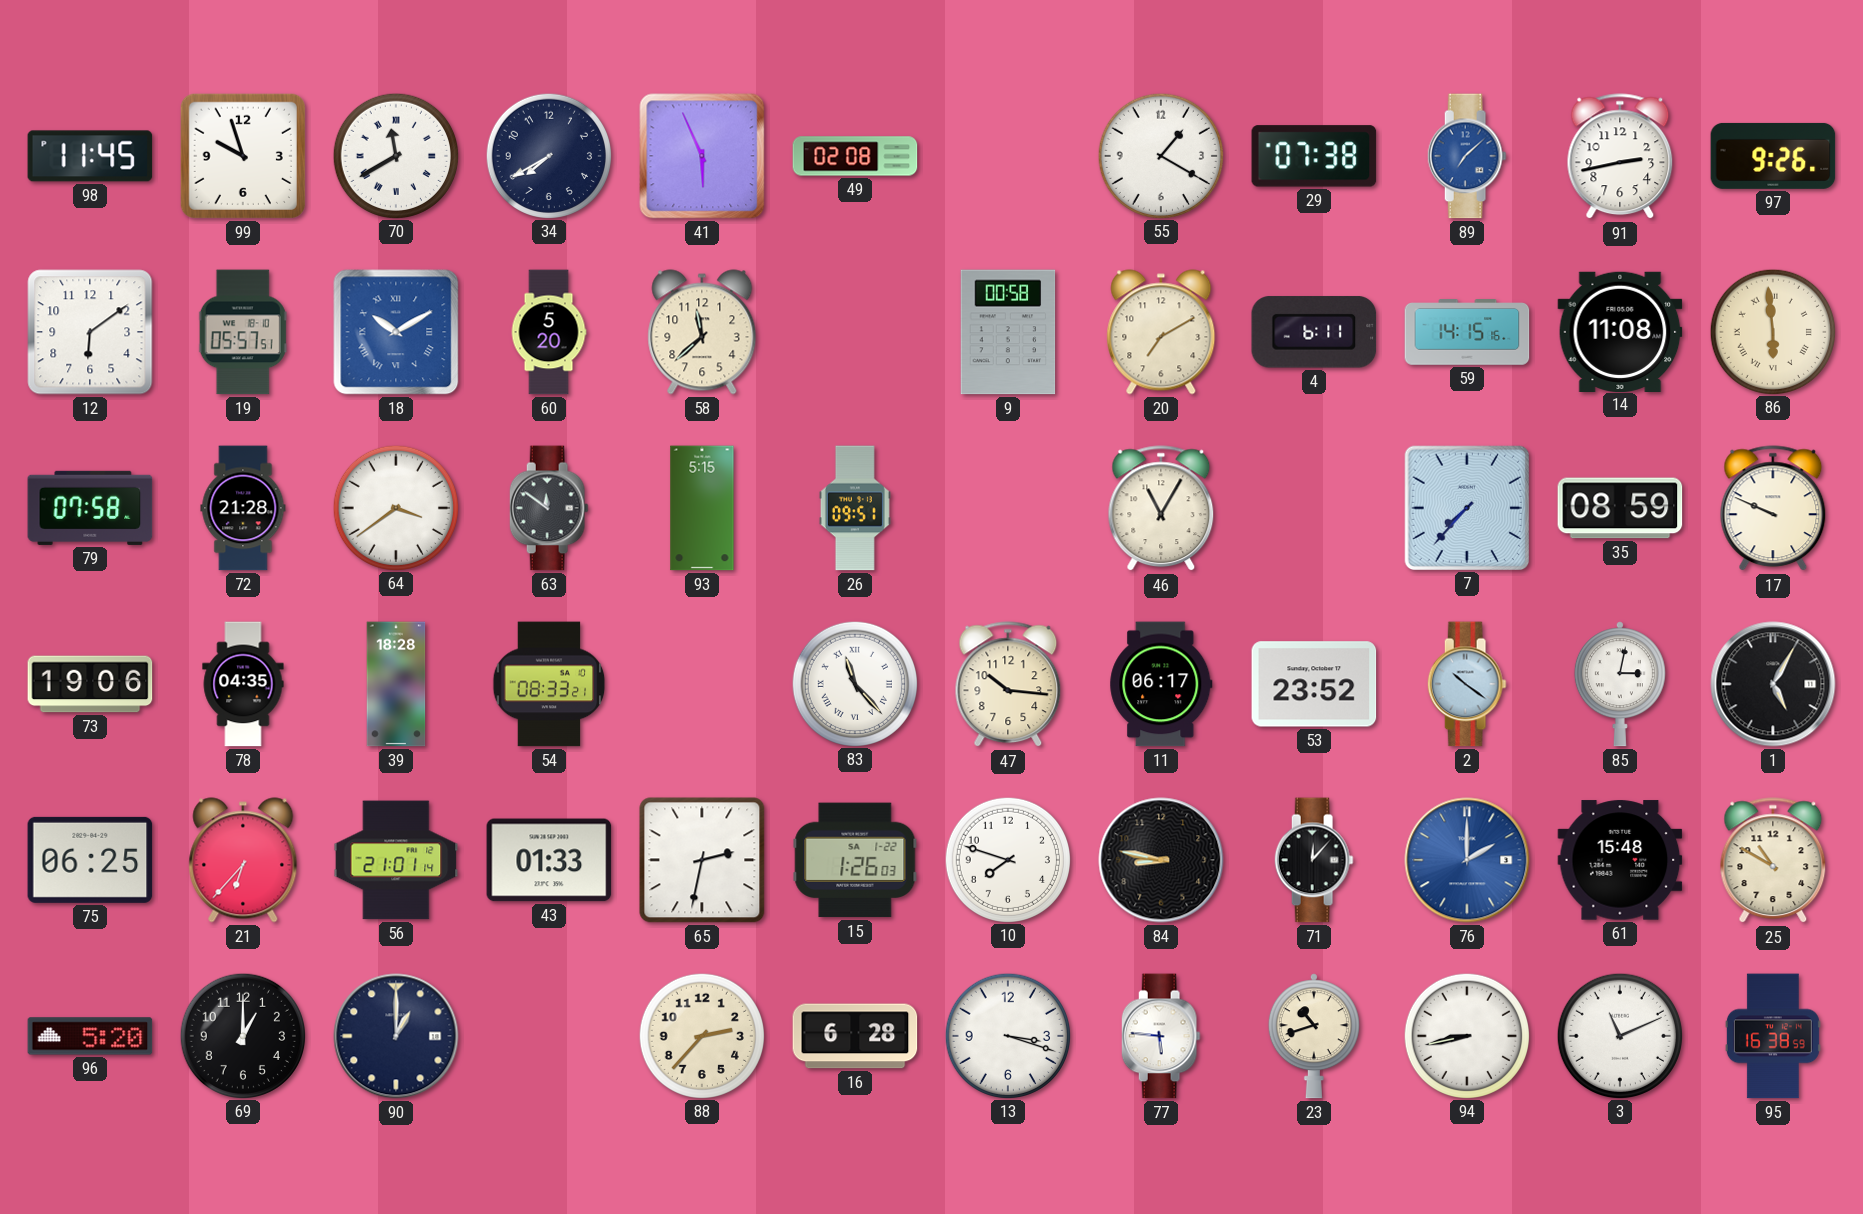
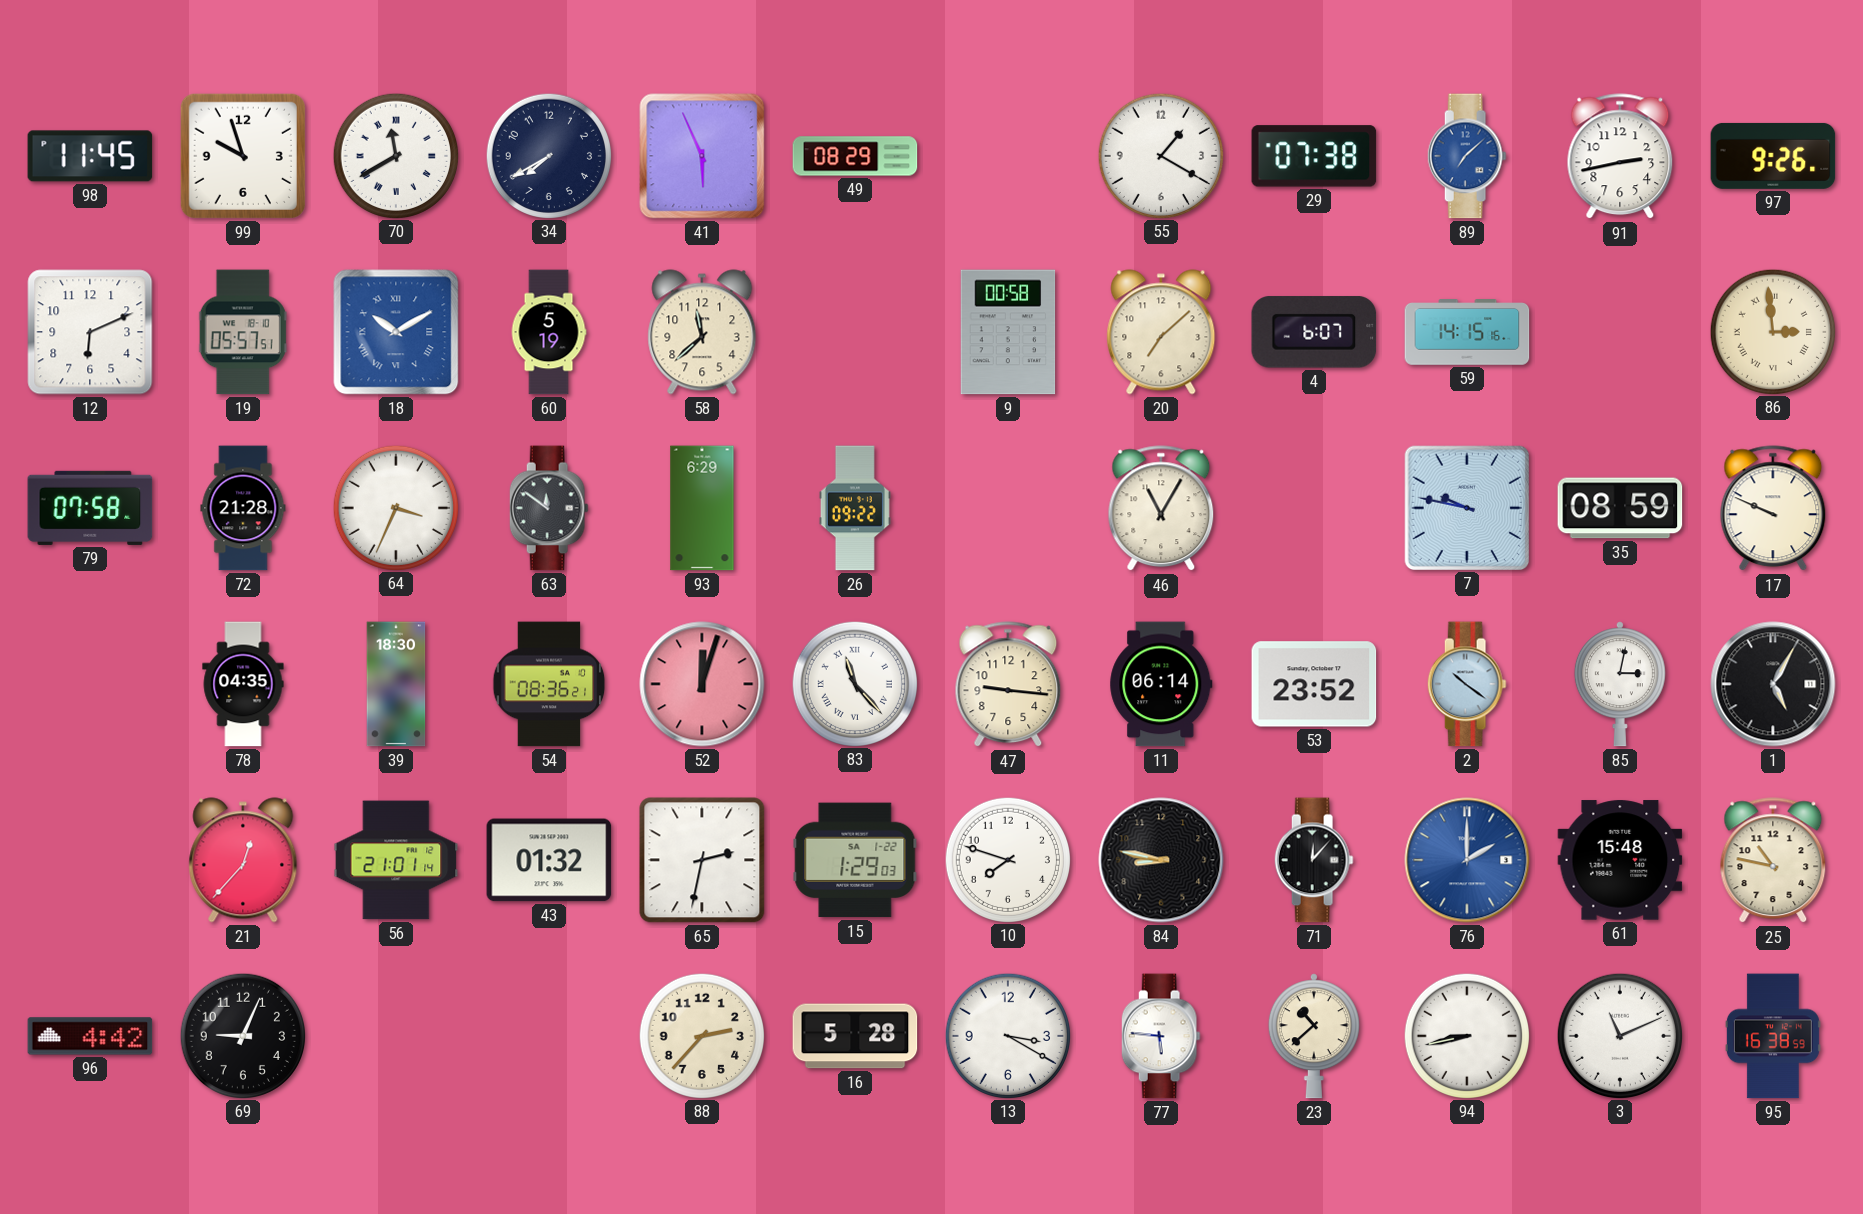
49: 02:08 -> 08:29
12: 6:09 -> 6:11
60: 5:20 -> 5:19
20: 7:10 -> 7:08
4: 6:11 -> 6:07
14: 11:08 -> none
86: 5:59 -> 2:59
64: 3:39 -> 3:34
93: 5:15 -> 6:29
26: 09:51 -> 09:22
7: 7:37 -> 9:47
73: 19:06 -> none
39: 18:28 -> 18:30
54: 08:33 -> 08:36
52: none -> 12:03
47: 10:16 -> 9:16
11: 06:17 -> 06:14
75: 06:25 -> none
21: 6:37 -> 12:37
43: 01:33 -> 01:32
15: 1:26 -> 1:29
25: 10:50 -> 10:47
96: 5:20 -> 4:42
69: 1:00 -> 9:04
90: 1:00 -> none
16: 6:28 -> 5:28
13: 3:18 -> 3:20
23: 10:42 -> 10:38
